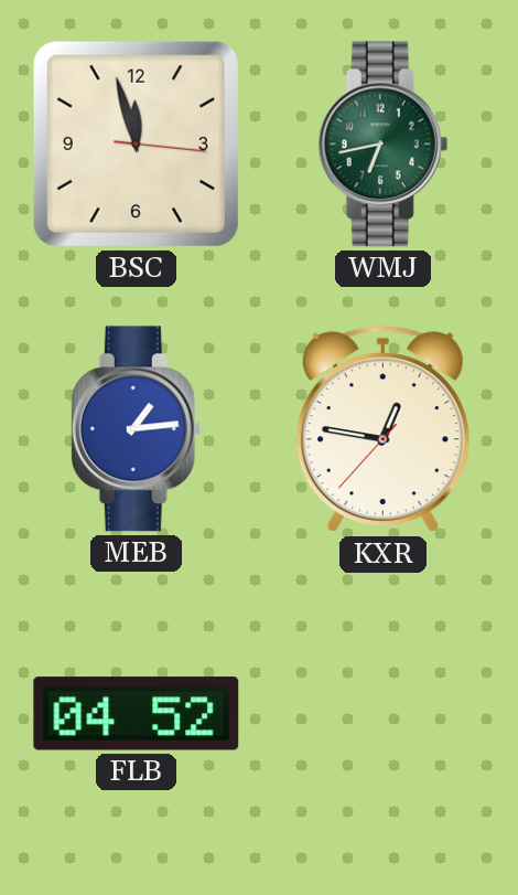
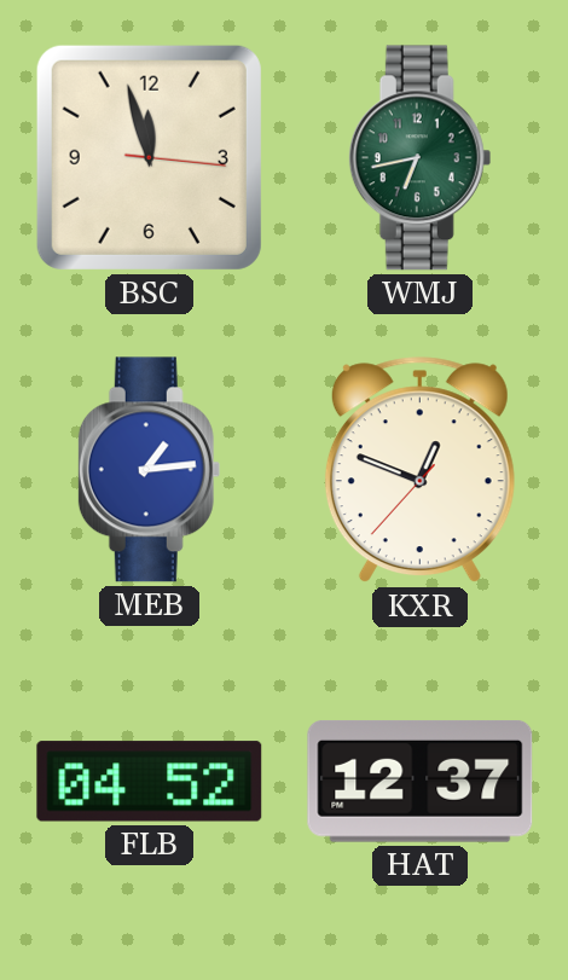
KXR: 12:46 -> 12:48
HAT: none -> 12:37
